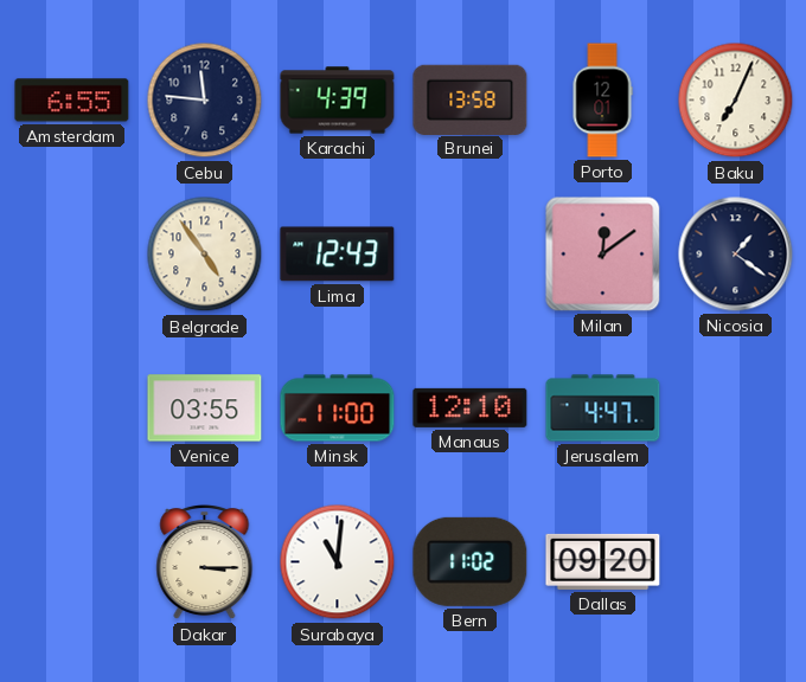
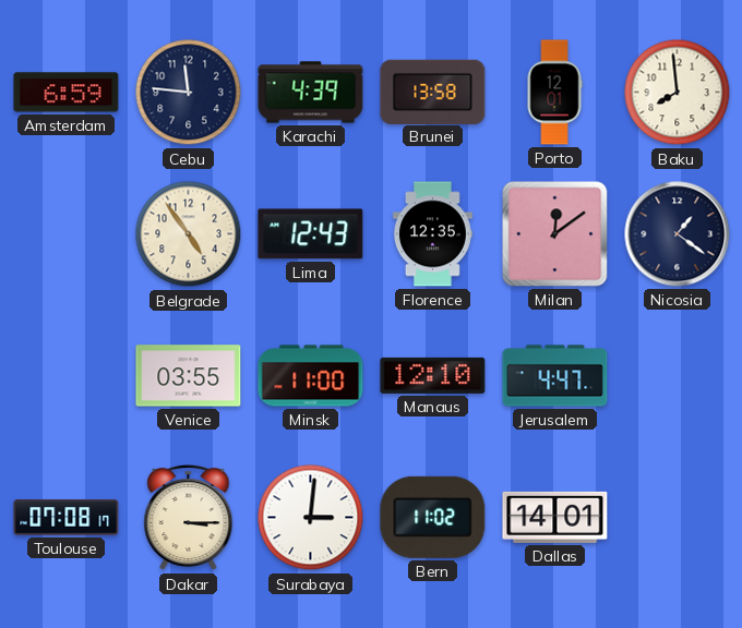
Amsterdam: 6:55 -> 6:59
Baku: 7:04 -> 7:59
Florence: none -> 12:35
Toulouse: none -> 07:08
Surabaya: 11:01 -> 3:01
Dallas: 09:20 -> 14:01
